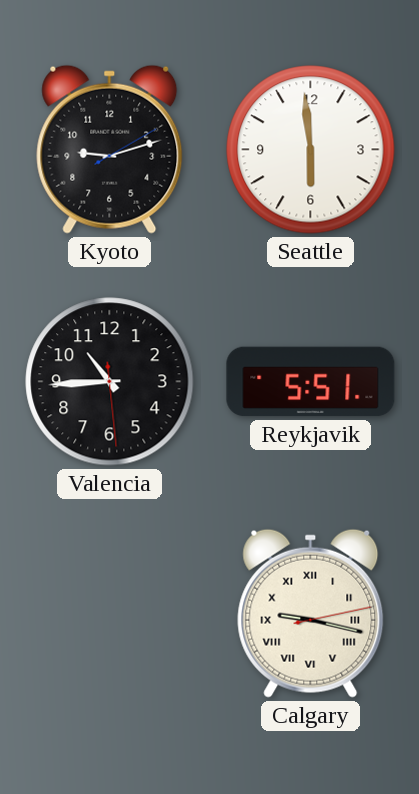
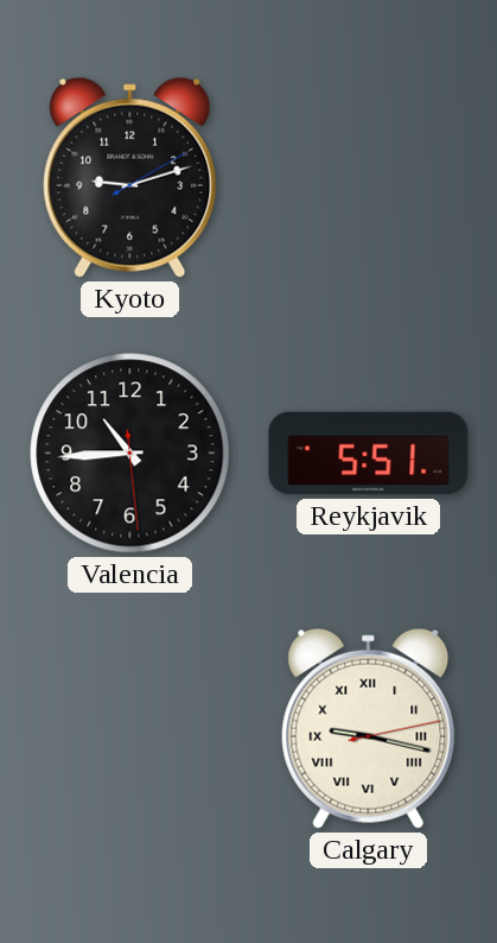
Seattle: 5:59 -> none
